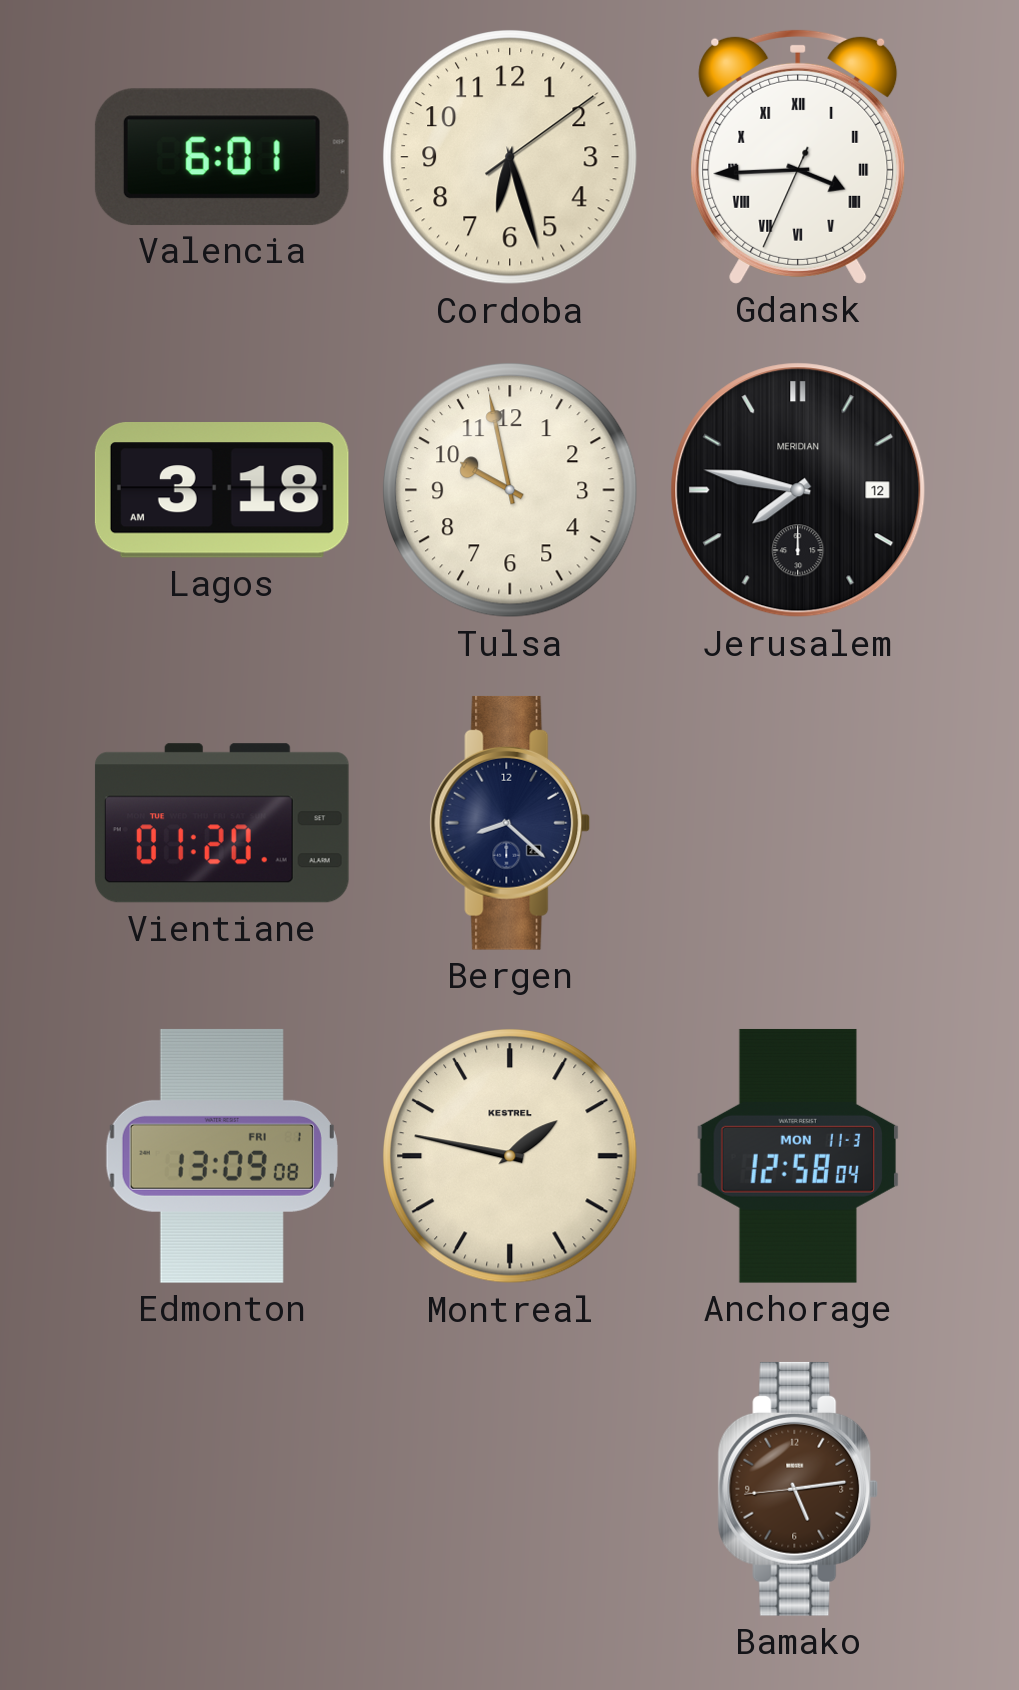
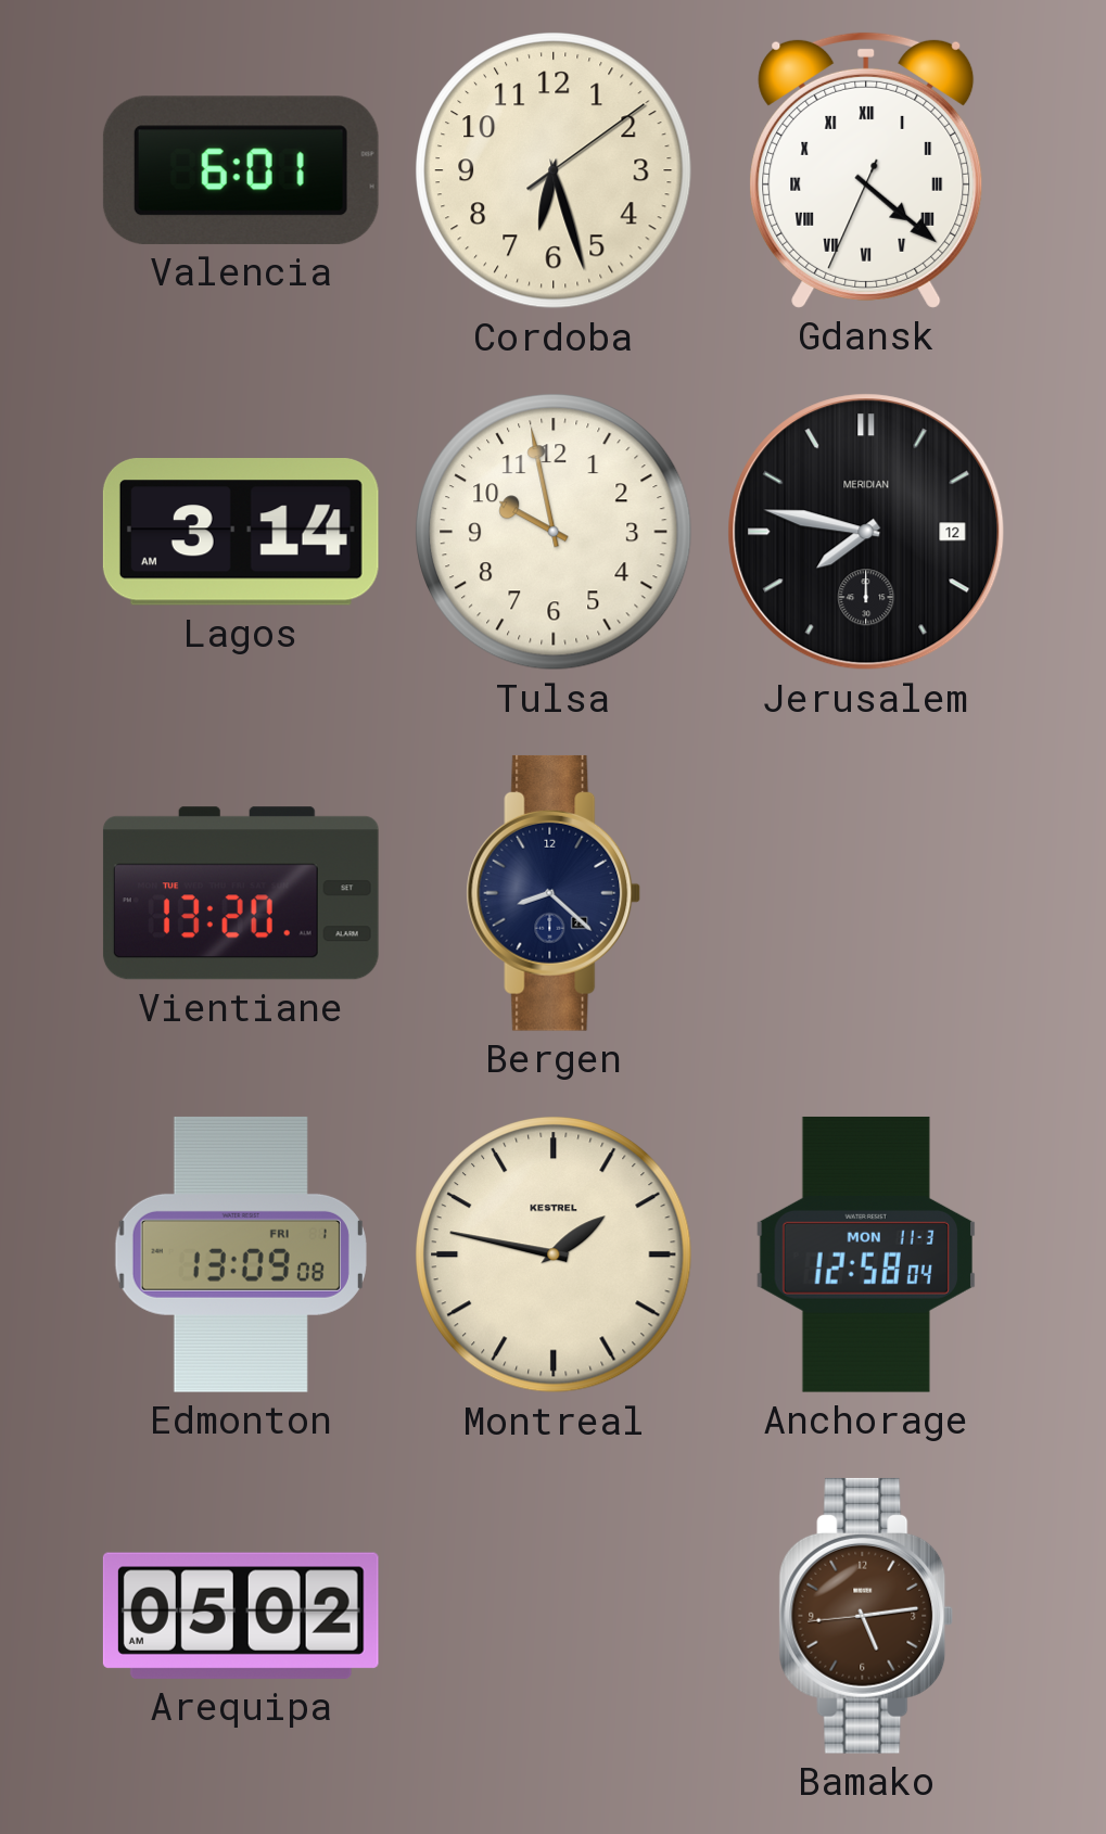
Gdansk: 3:44 -> 4:21
Lagos: 3:18 -> 3:14
Vientiane: 01:20 -> 13:20
Arequipa: none -> 05:02
